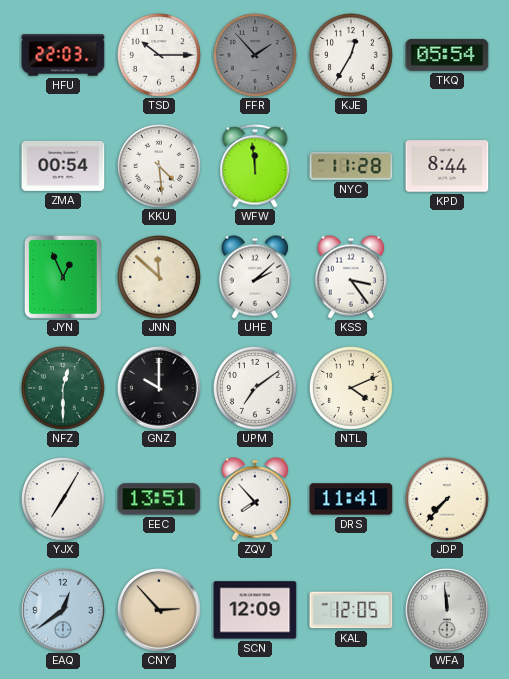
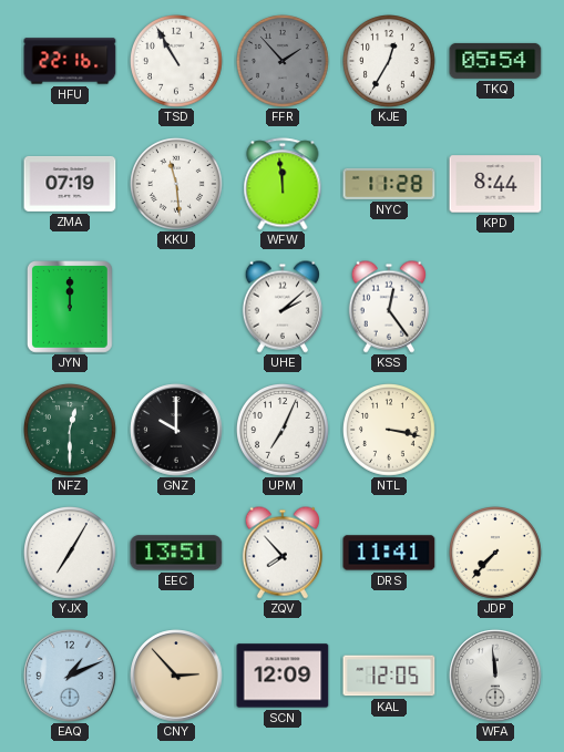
HFU: 22:03 -> 22:16
TSD: 10:15 -> 10:55
ZMA: 00:54 -> 07:19
KKU: 4:29 -> 11:29
JYN: 12:56 -> 12:00
JNN: 11:52 -> none
KSS: 3:24 -> 12:24
UPM: 7:09 -> 7:04
NTL: 4:11 -> 3:17
EAQ: 12:39 -> 1:11
